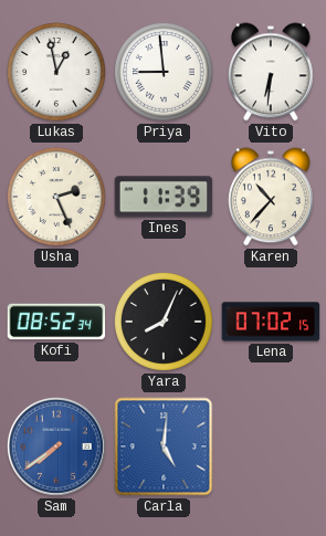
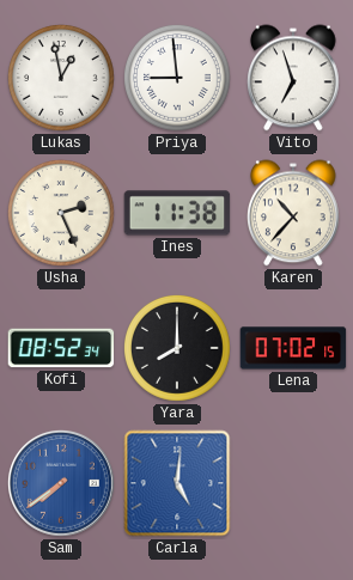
Vito: 6:31 -> 6:57
Ines: 11:39 -> 11:38
Yara: 8:04 -> 8:00
